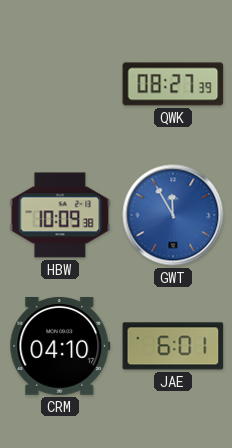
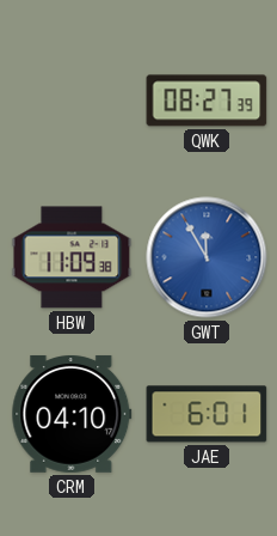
HBW: 10:09 -> 11:09
